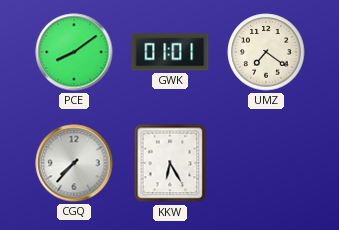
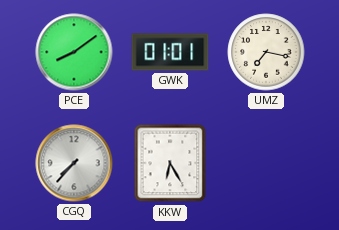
UMZ: 7:21 -> 7:17
